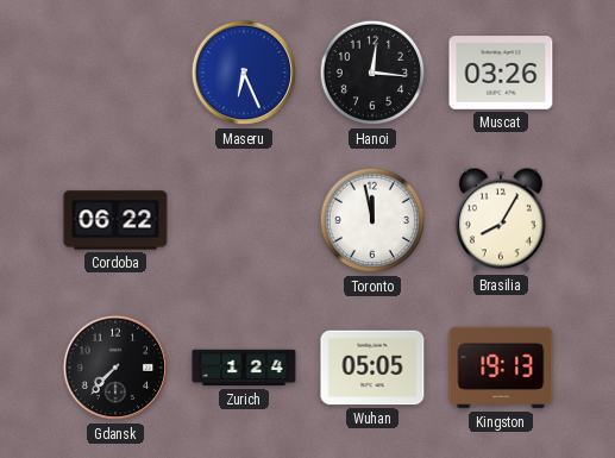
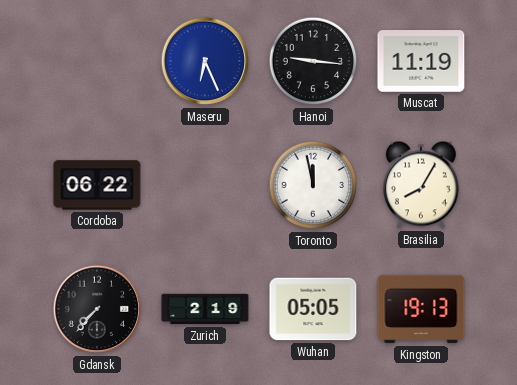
Hanoi: 12:16 -> 9:16
Muscat: 03:26 -> 11:19
Zurich: 1:24 -> 2:19
